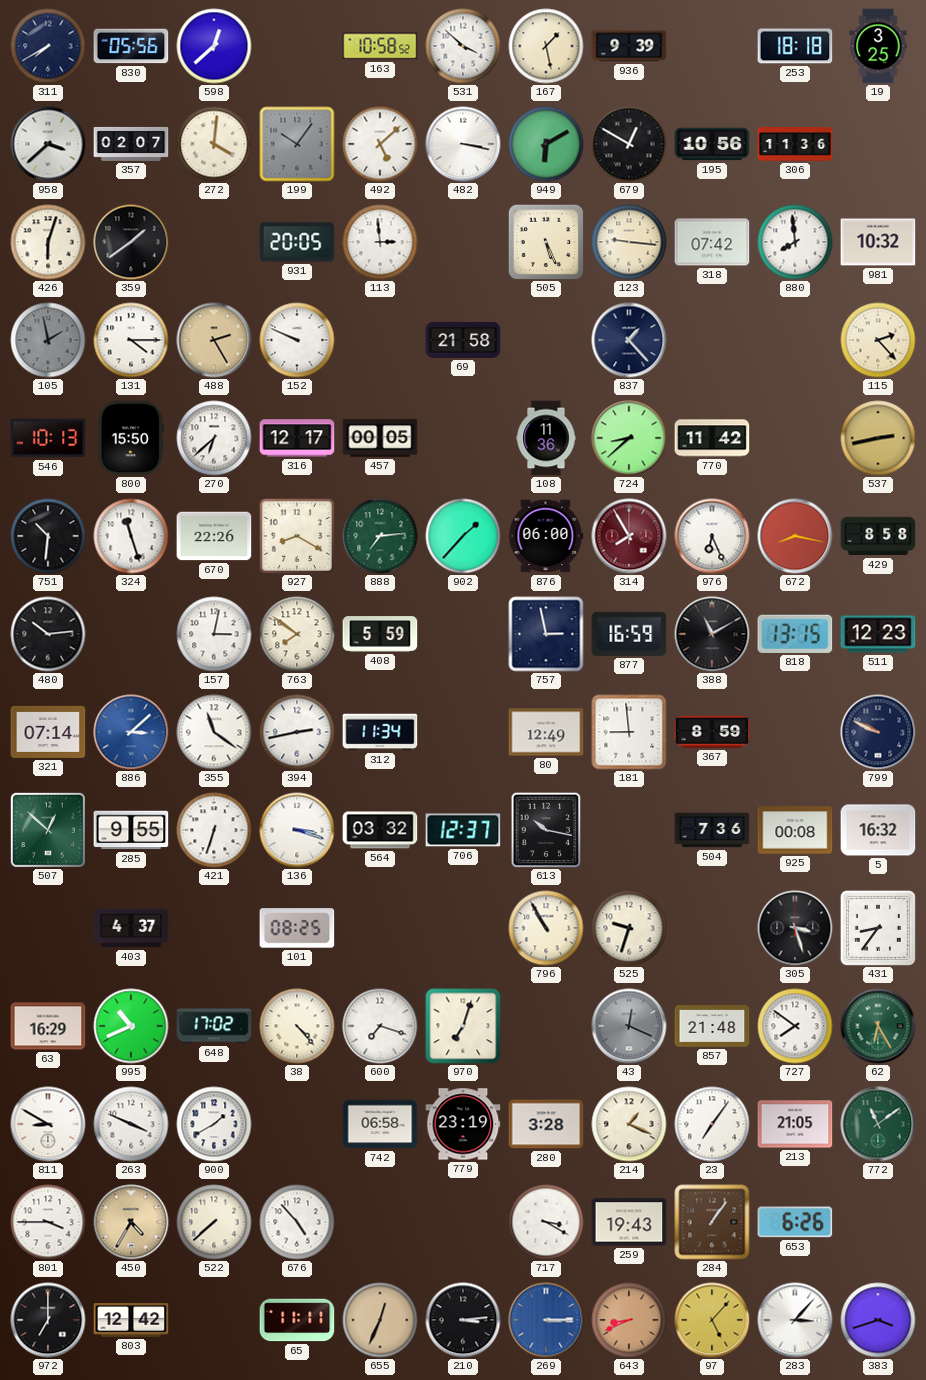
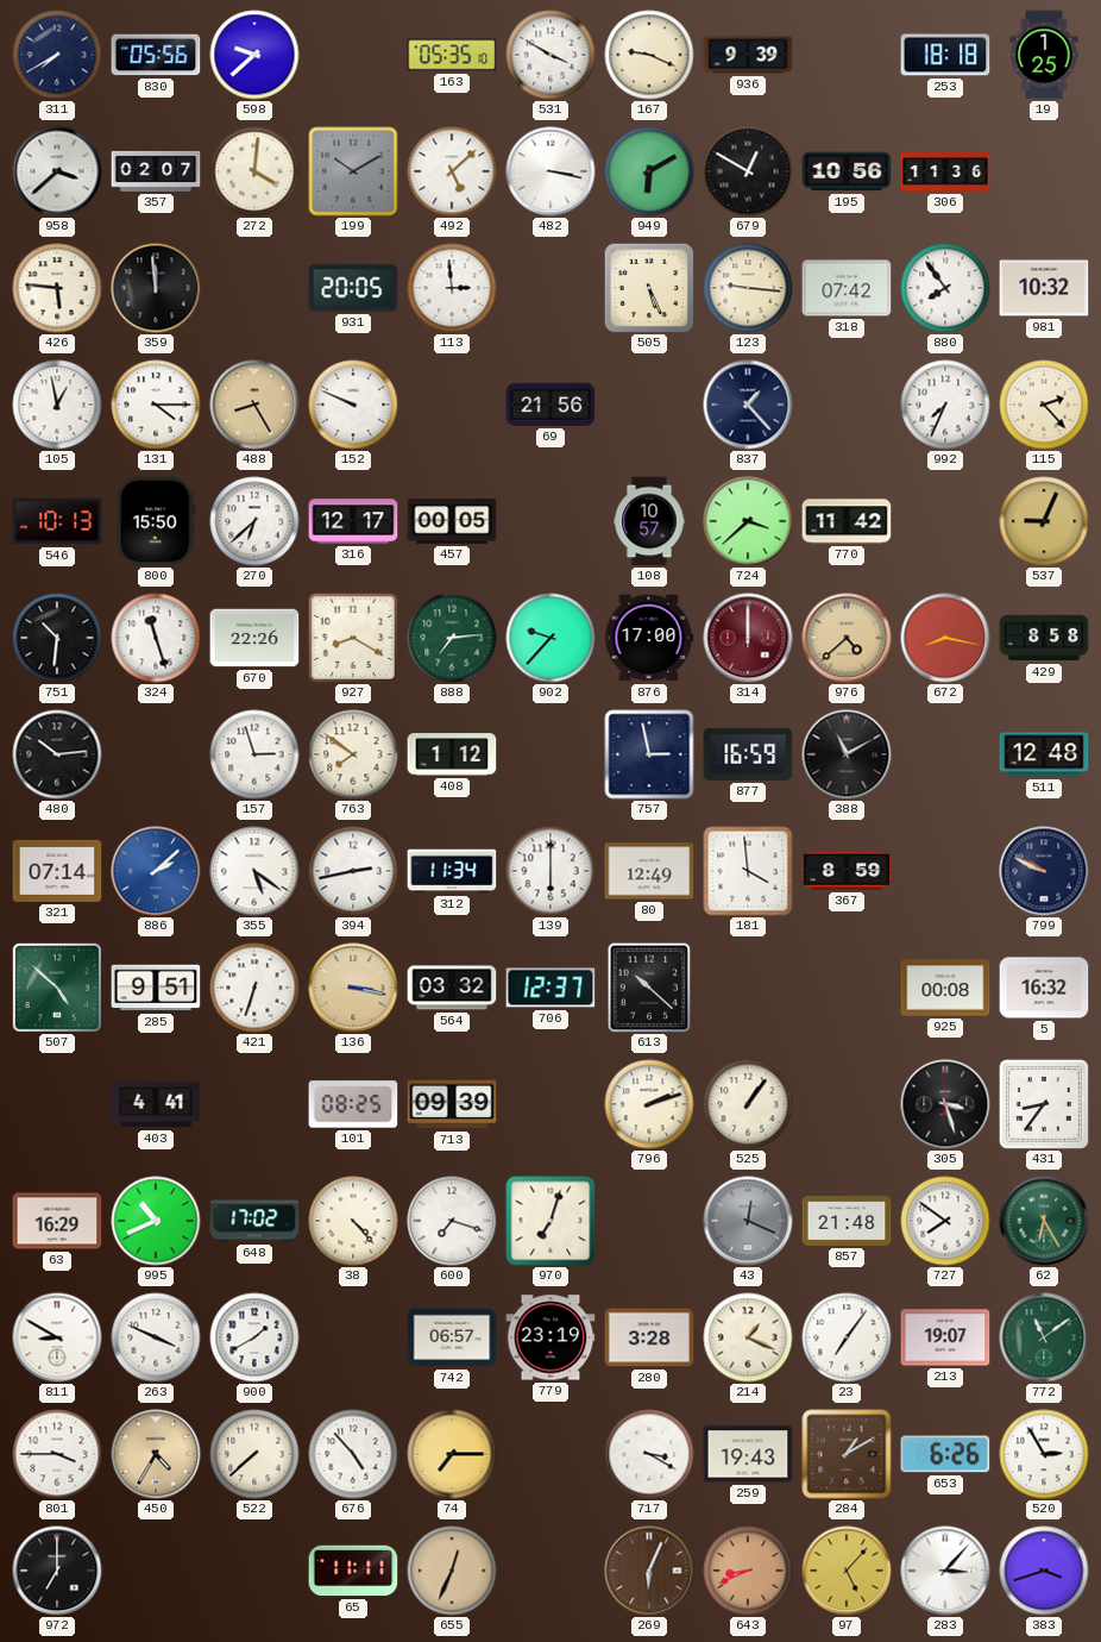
598: 12:38 -> 9:38
163: 10:58 -> 05:35
531: 3:52 -> 3:50
167: 1:28 -> 9:19
19: 3:25 -> 1:25
199: 10:06 -> 10:10
426: 6:03 -> 5:46
359: 1:39 -> 11:59
880: 7:59 -> 7:54
105: 1:58 -> 12:58
105 dial: grey -> white
488: 2:25 -> 8:25
69: 21:58 -> 21:56
992: none -> 7:34
108: 11:36 -> 10:57
724: 8:38 -> 3:38
537: 2:43 -> 9:04
902: 1:37 -> 9:37
876: 06:00 -> 17:00
314: 7:55 -> 12:00
976: 6:26 -> 4:38
976 dial: white -> champagne
157: 3:02 -> 2:57
408: 5:59 -> 1:12
818: 13:15 -> none
511: 12:23 -> 12:48
886: 3:08 -> 2:08
355: 11:21 -> 5:21
139: none -> 6:00
181: 8:59 -> 3:59
507: 12:52 -> 4:52
285: 9:55 -> 9:51
136: 3:18 -> 3:17
136 dial: white -> champagne
613: 10:17 -> 10:22
504: 7:36 -> none
403: 4:37 -> 4:41
713: none -> 09:39
796: 10:55 -> 2:12
525: 9:33 -> 1:06
742: 06:58 -> 06:57
213: 21:05 -> 19:07
74: none -> 7:15
284: 1:06 -> 1:10
520: none -> 2:55
803: 12:42 -> none
210: 3:14 -> none
269: 3:15 -> 6:04
269 dial: blue -> brown
